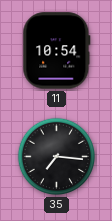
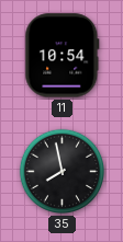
35: 7:16 -> 7:58
